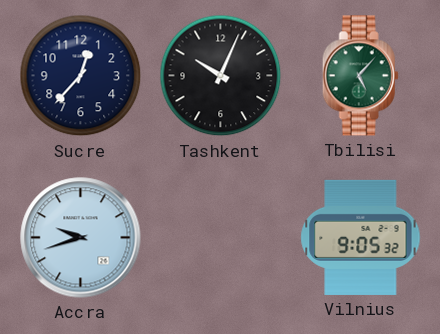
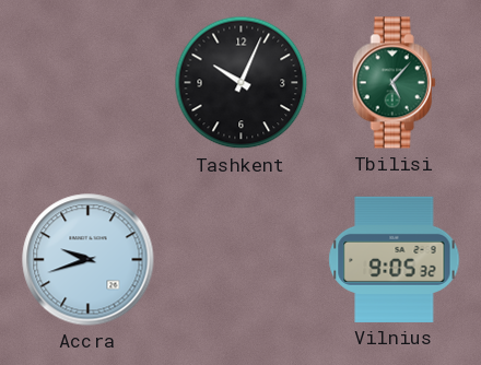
Sucre: 12:37 -> none
